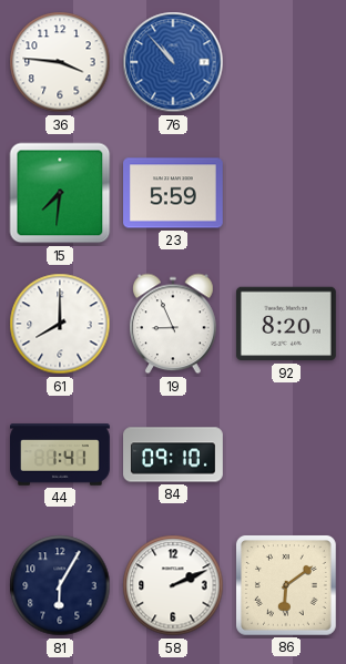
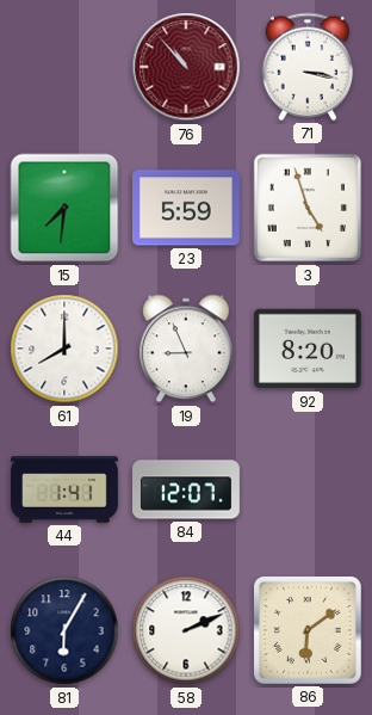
36: 3:46 -> none
76 dial: blue -> burgundy
71: none -> 3:17
3: none -> 4:57
84: 09:10 -> 12:07
